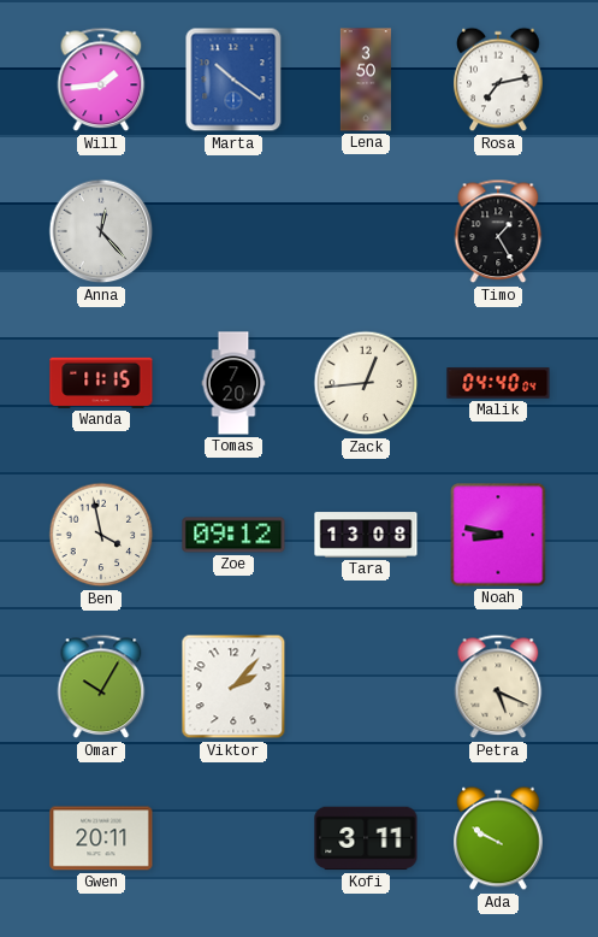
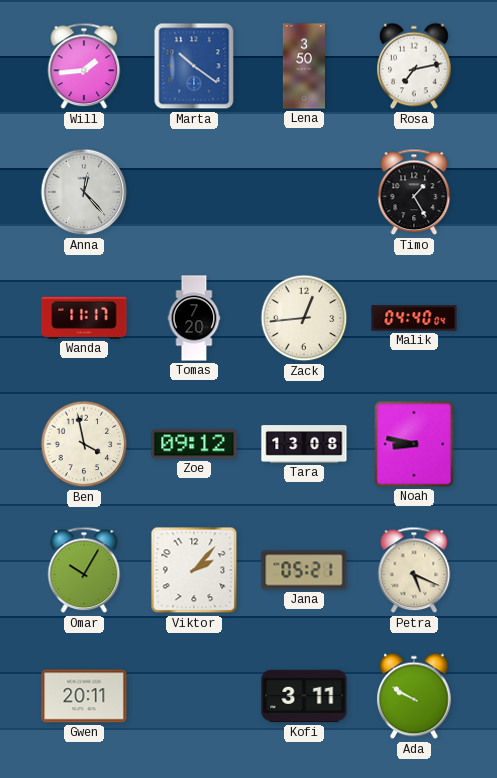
Wanda: 11:15 -> 11:17
Jana: none -> 05:21
